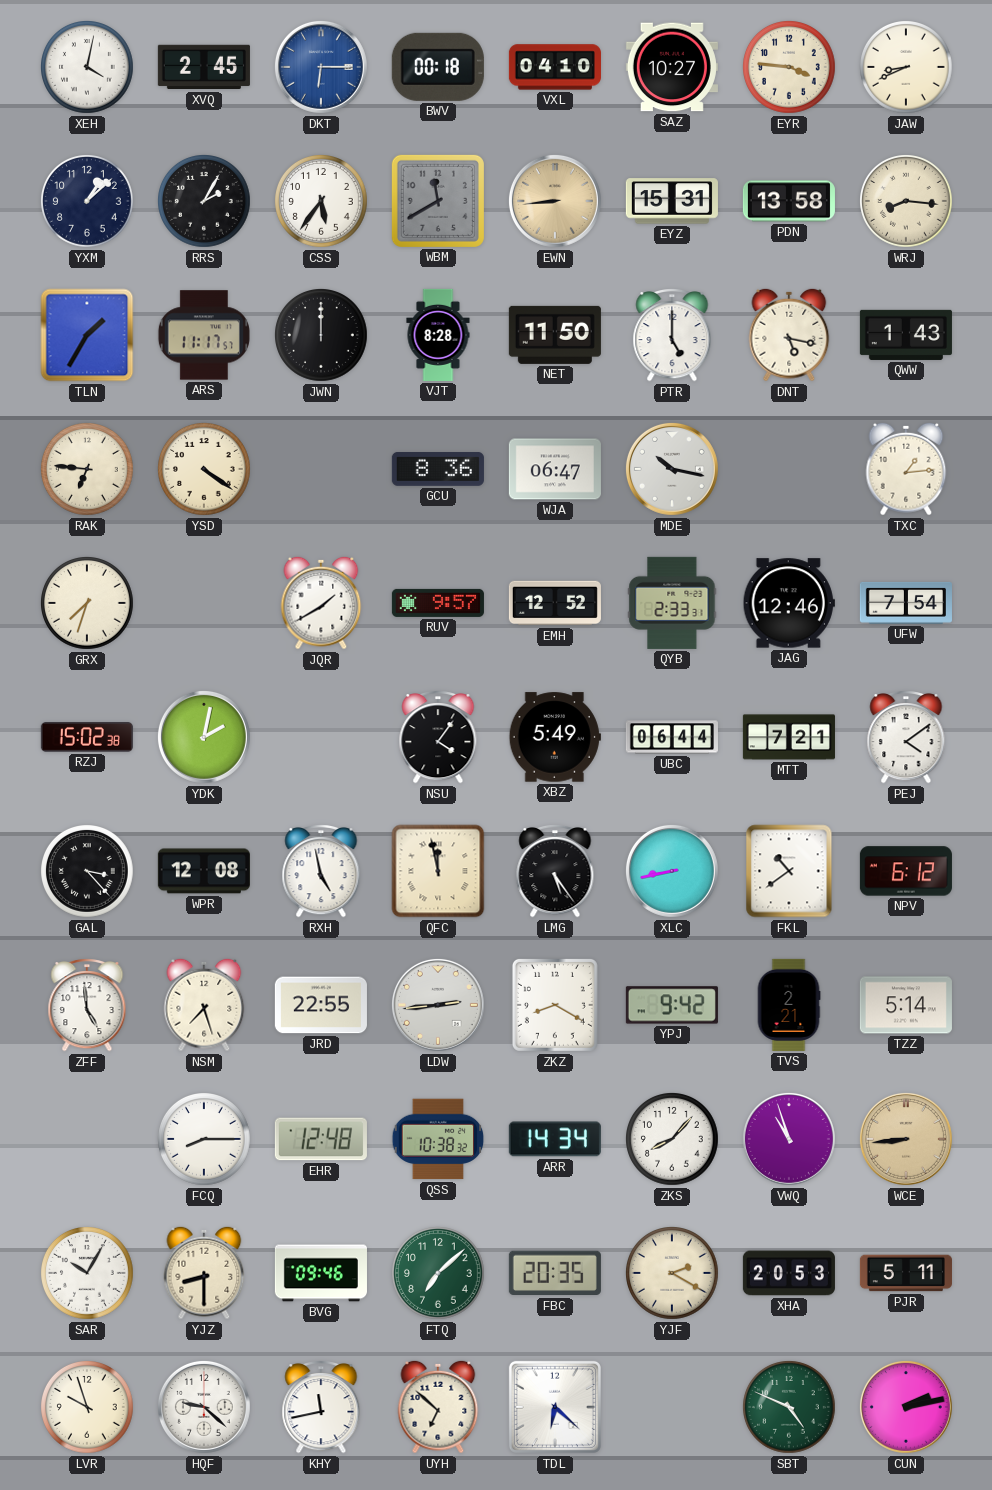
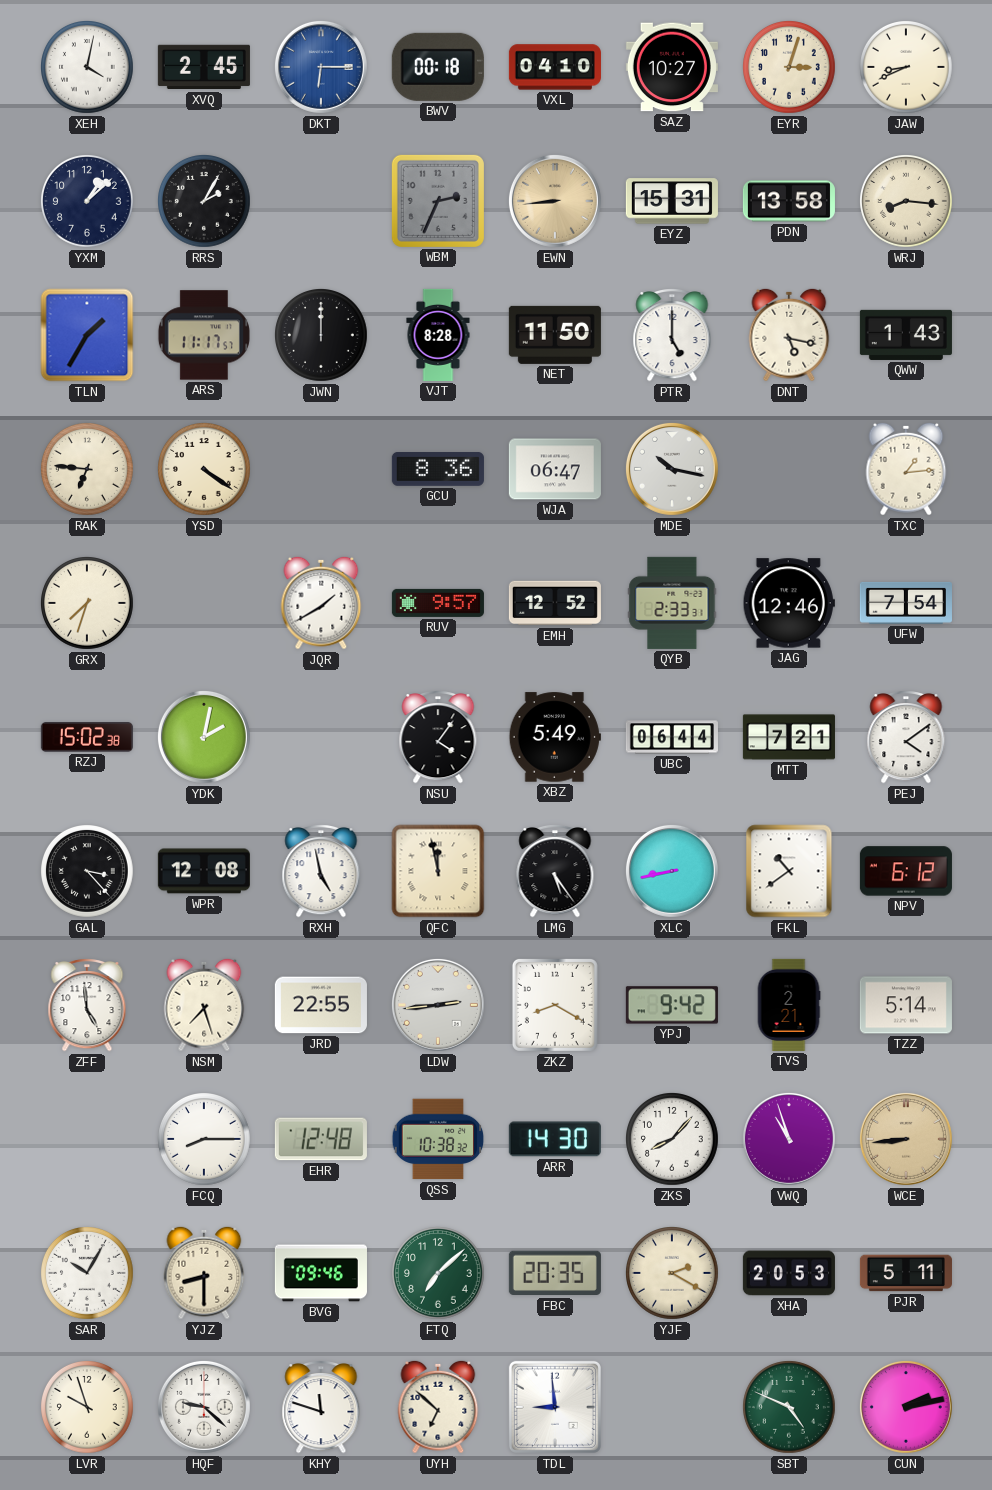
EYR: 3:46 -> 3:03
CSS: 5:36 -> none
WBM: 11:40 -> 2:34
ARR: 14:34 -> 14:30
KHY: 11:43 -> 11:48
TDL: 6:22 -> 8:59
